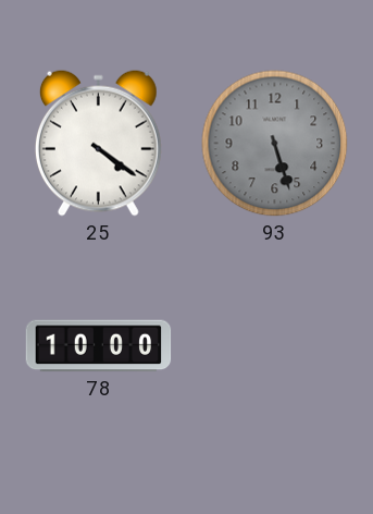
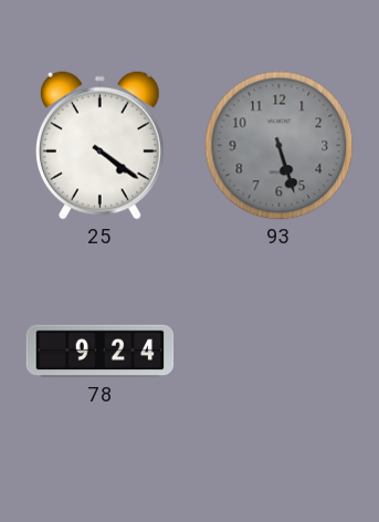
78: 10:00 -> 9:24
